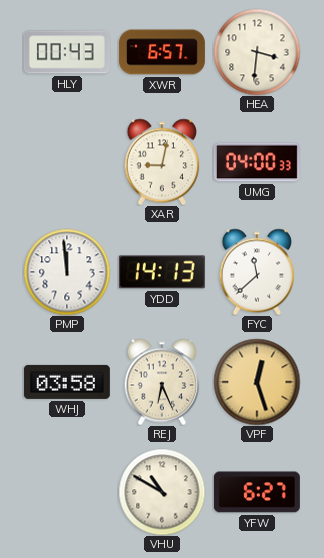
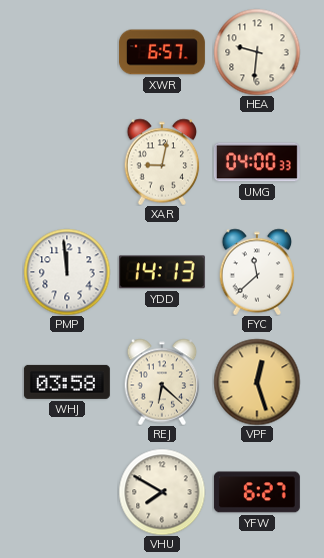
HLY: 00:43 -> none
HEA: 3:31 -> 9:31
REJ: 6:26 -> 6:22
VHU: 10:50 -> 7:50
